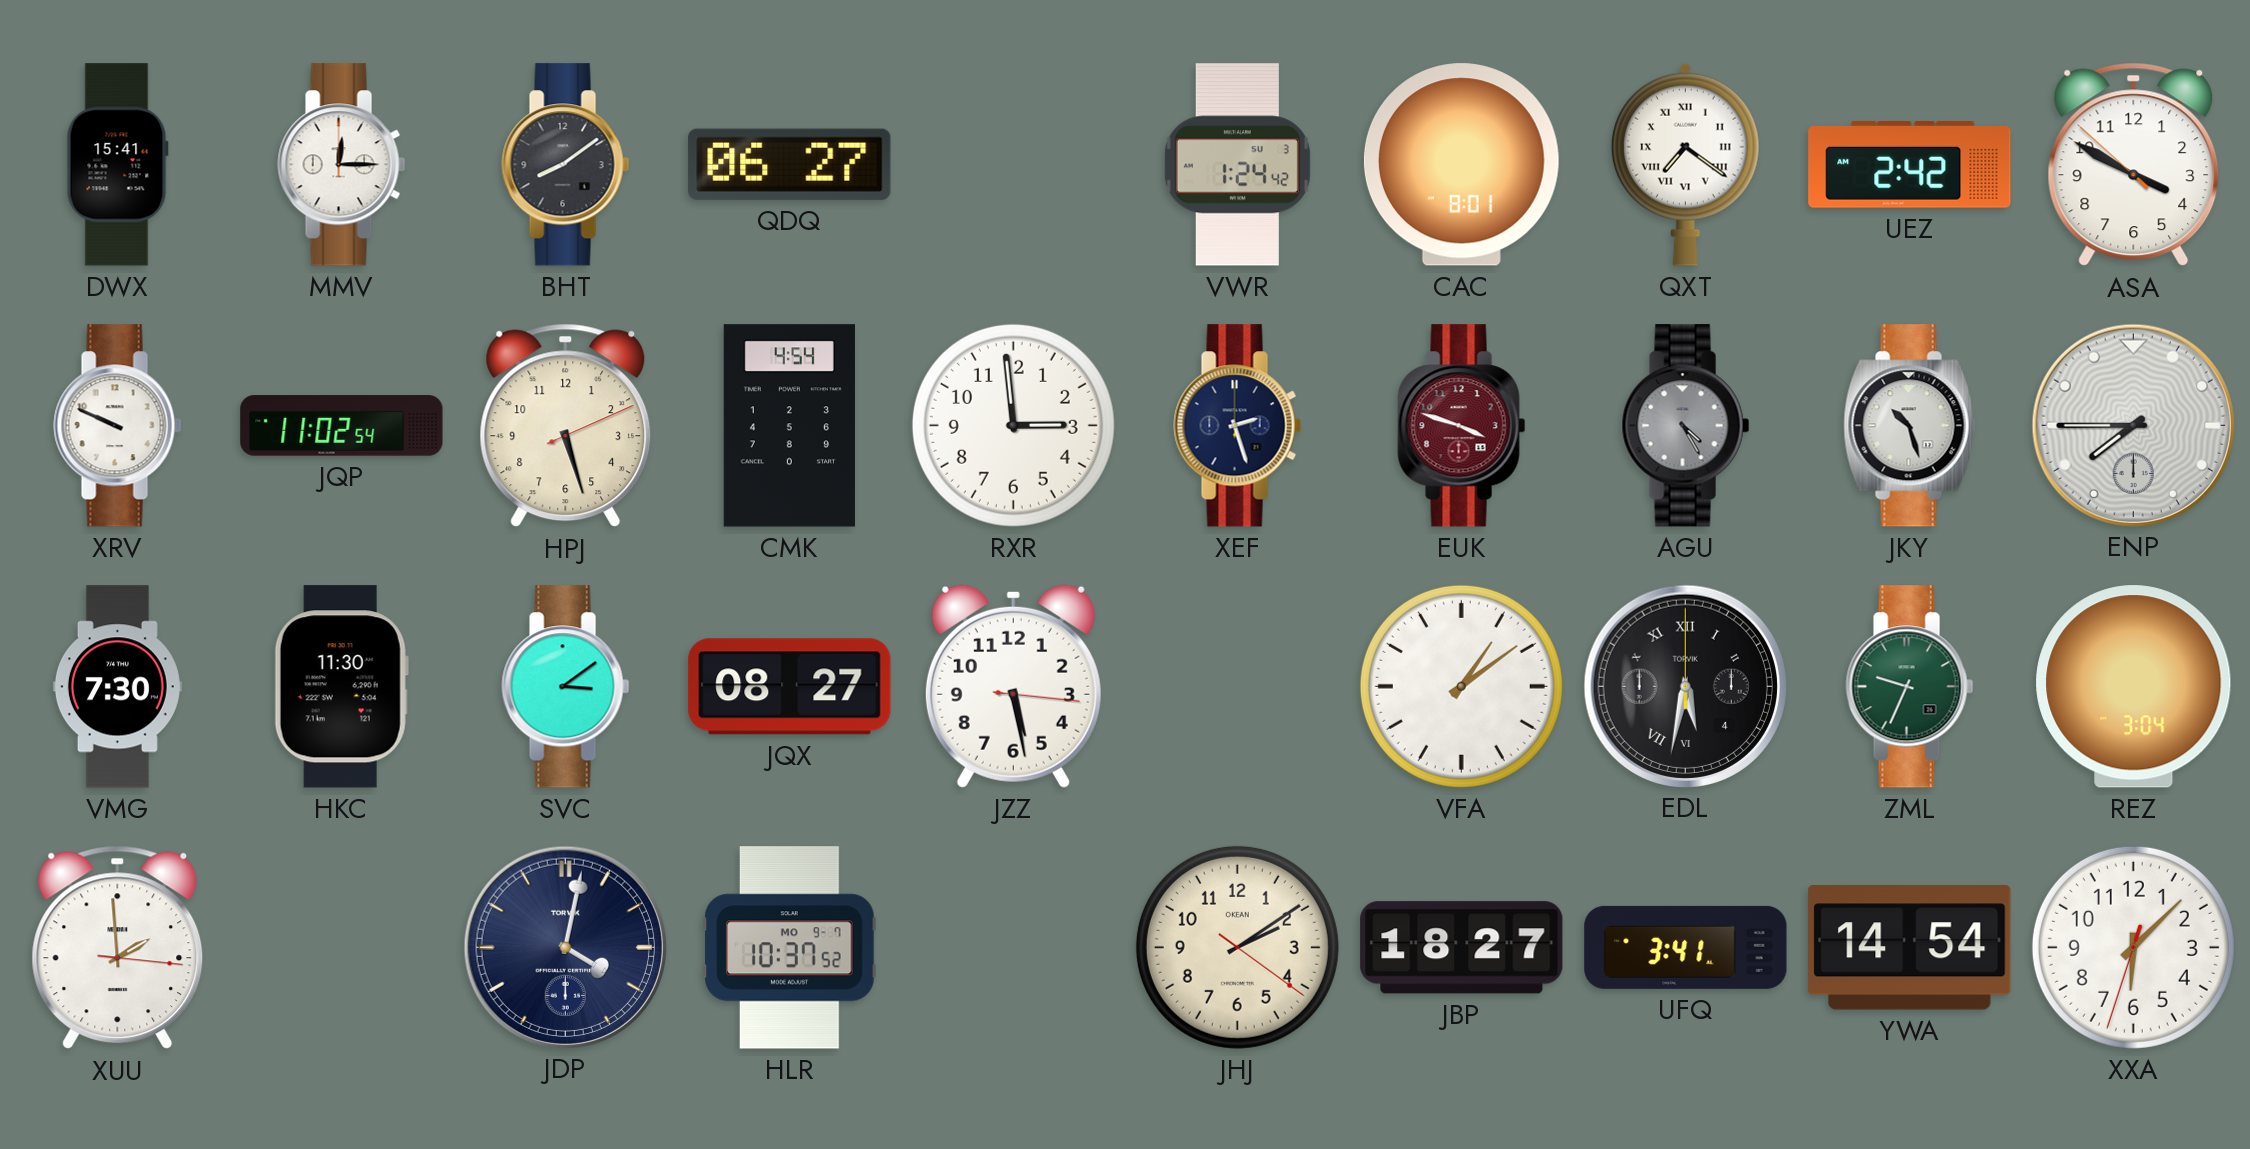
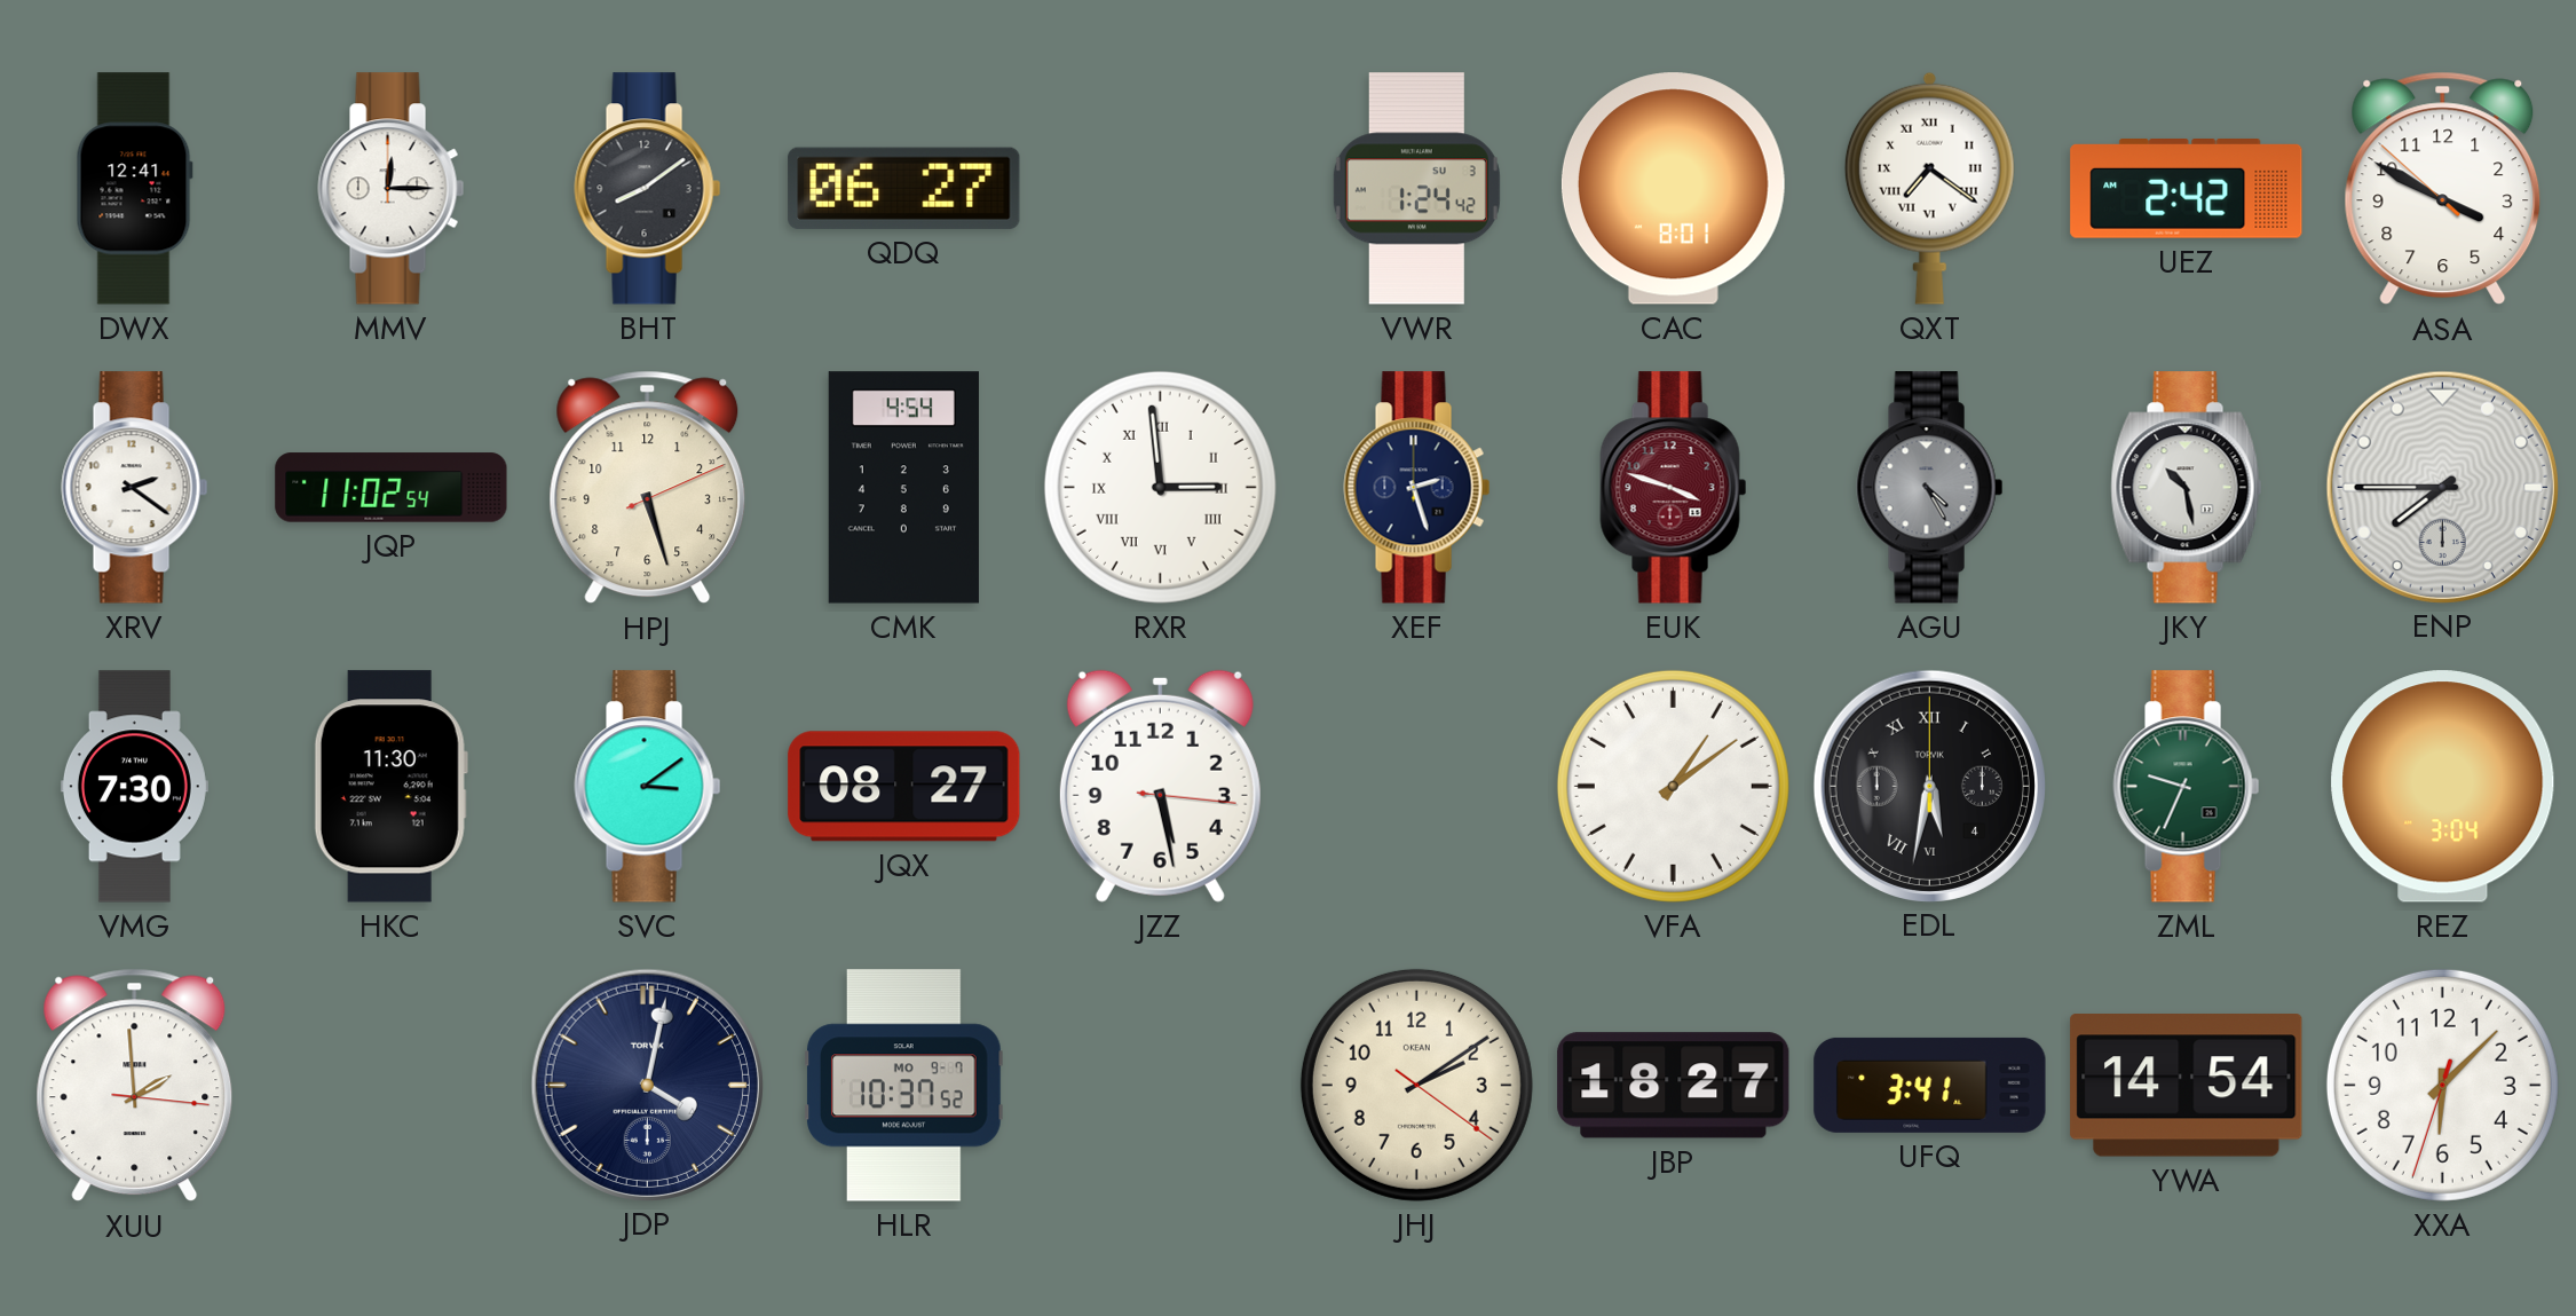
DWX: 15:41 -> 12:41
XRV: 9:49 -> 2:21
RXR numerals: Arabic -> Roman
JKY: 10:27 -> 10:28
